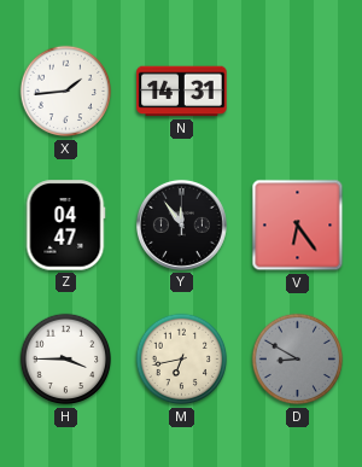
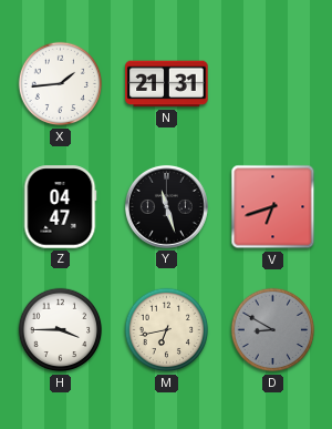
N: 14:31 -> 21:31
Y: 11:54 -> 11:27
V: 6:24 -> 6:42
